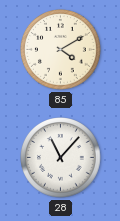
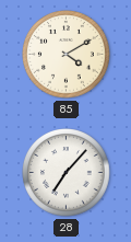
28: 11:07 -> 7:07
